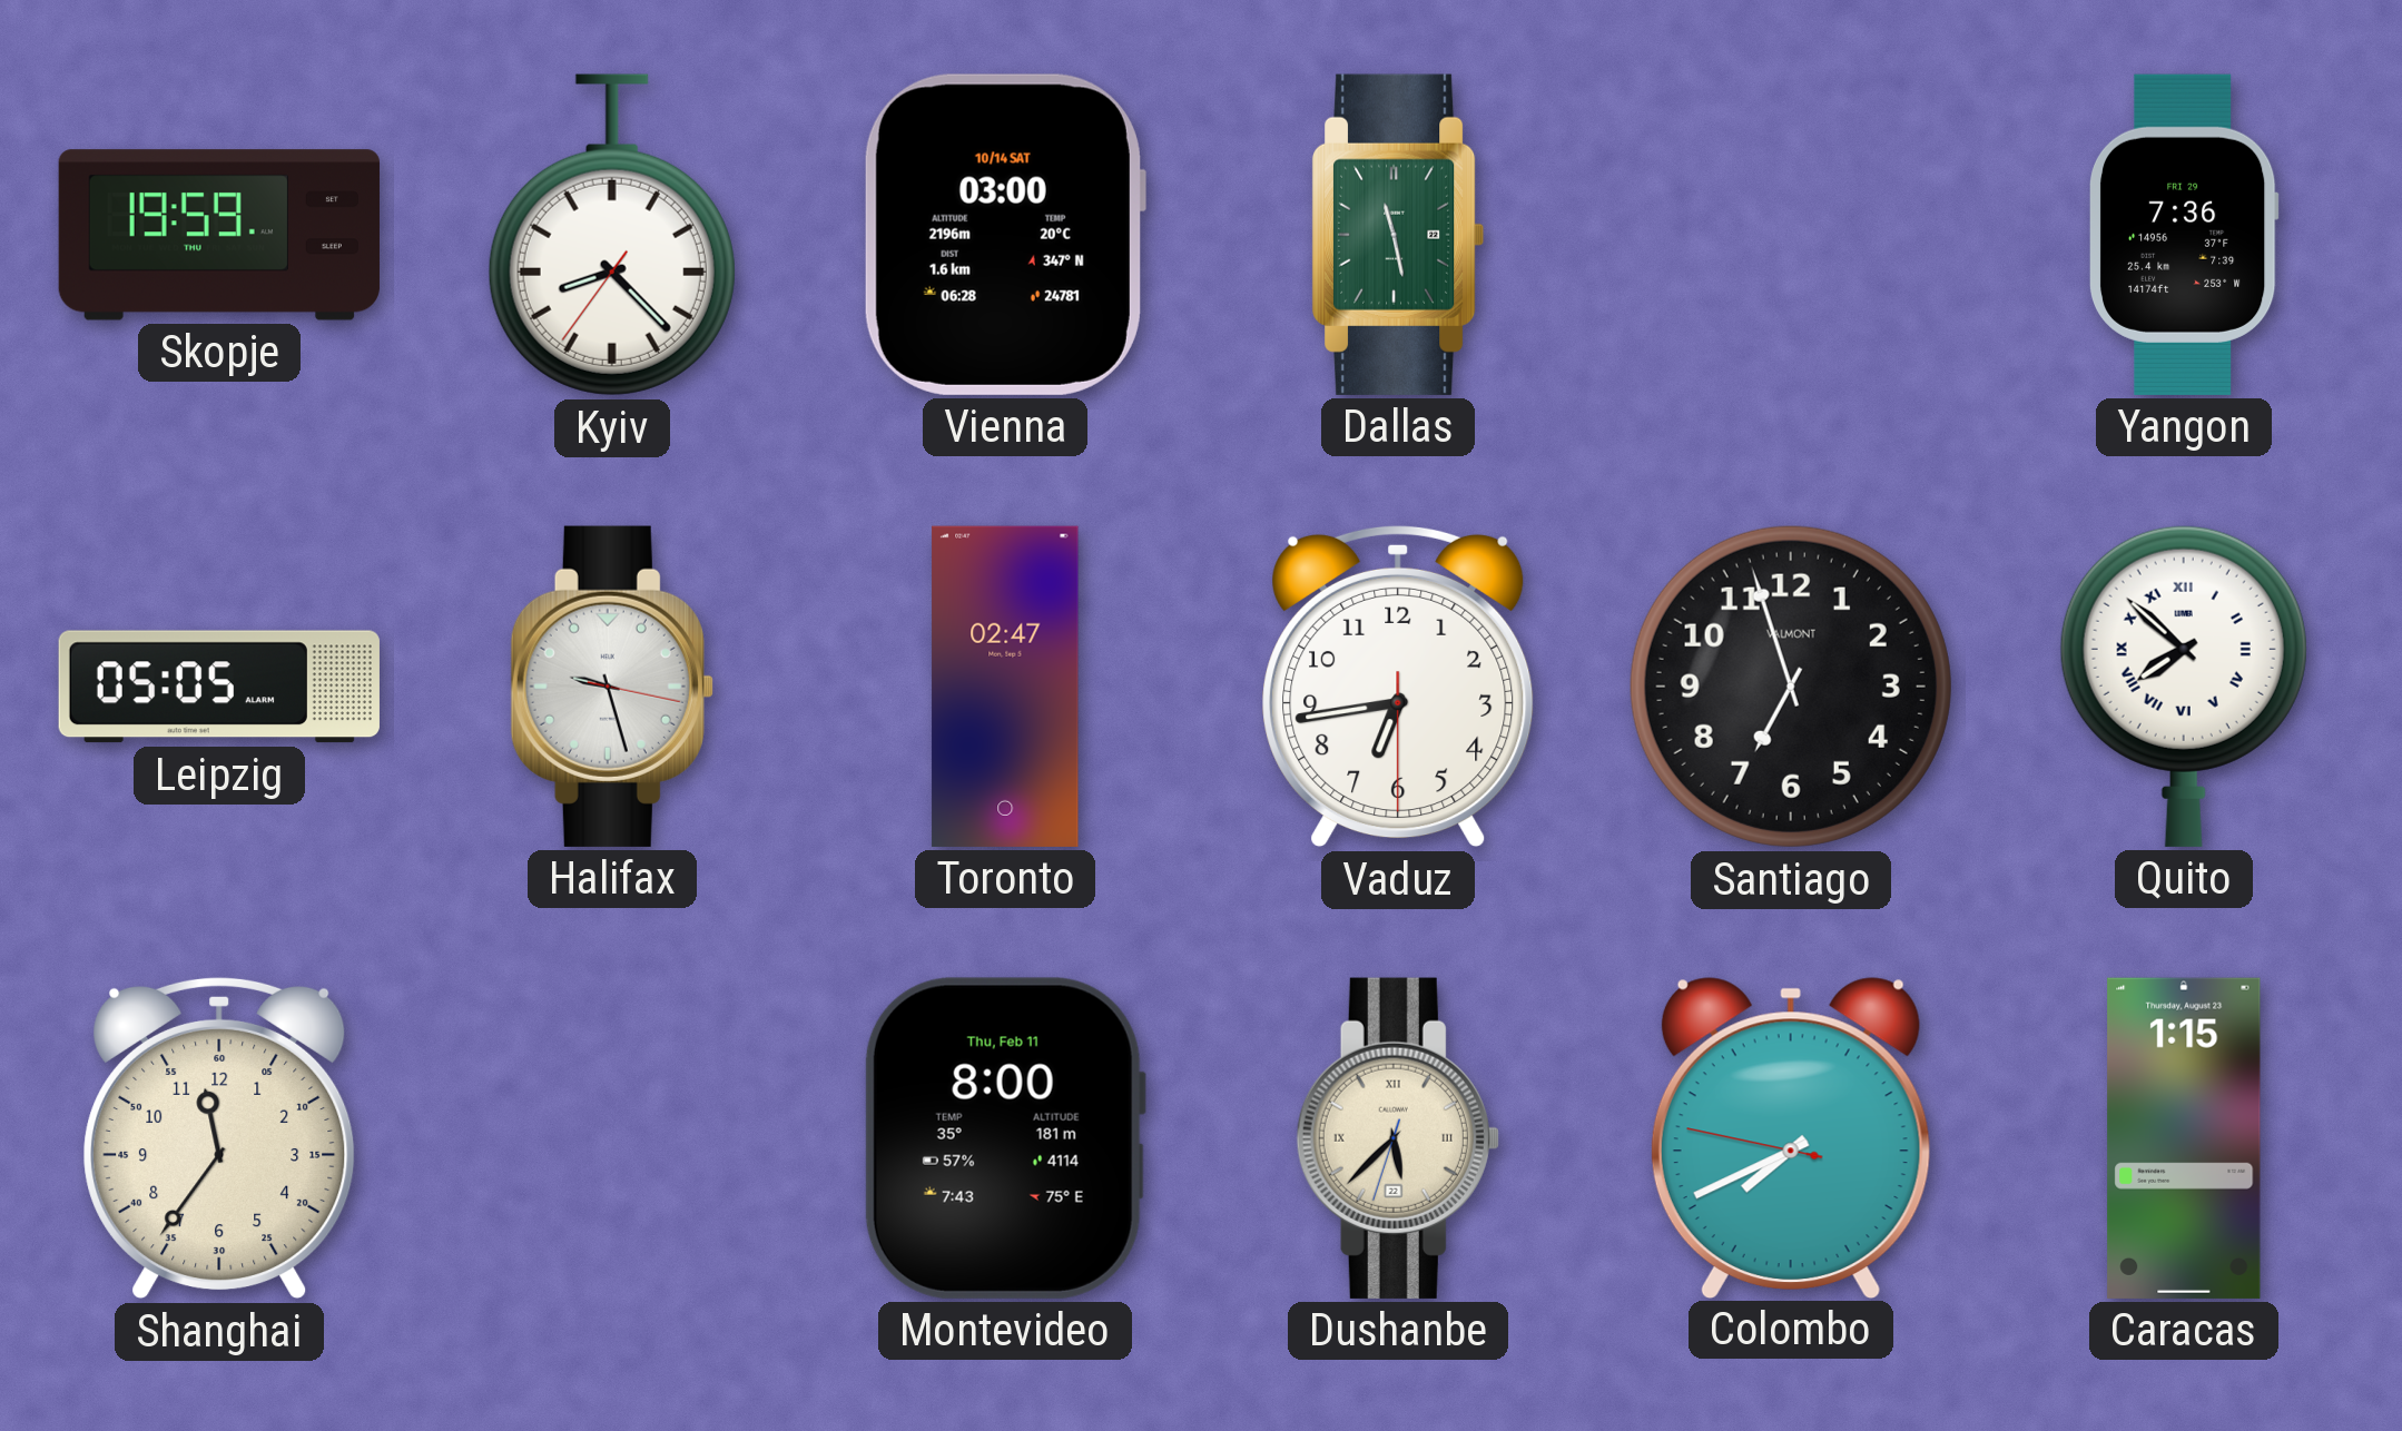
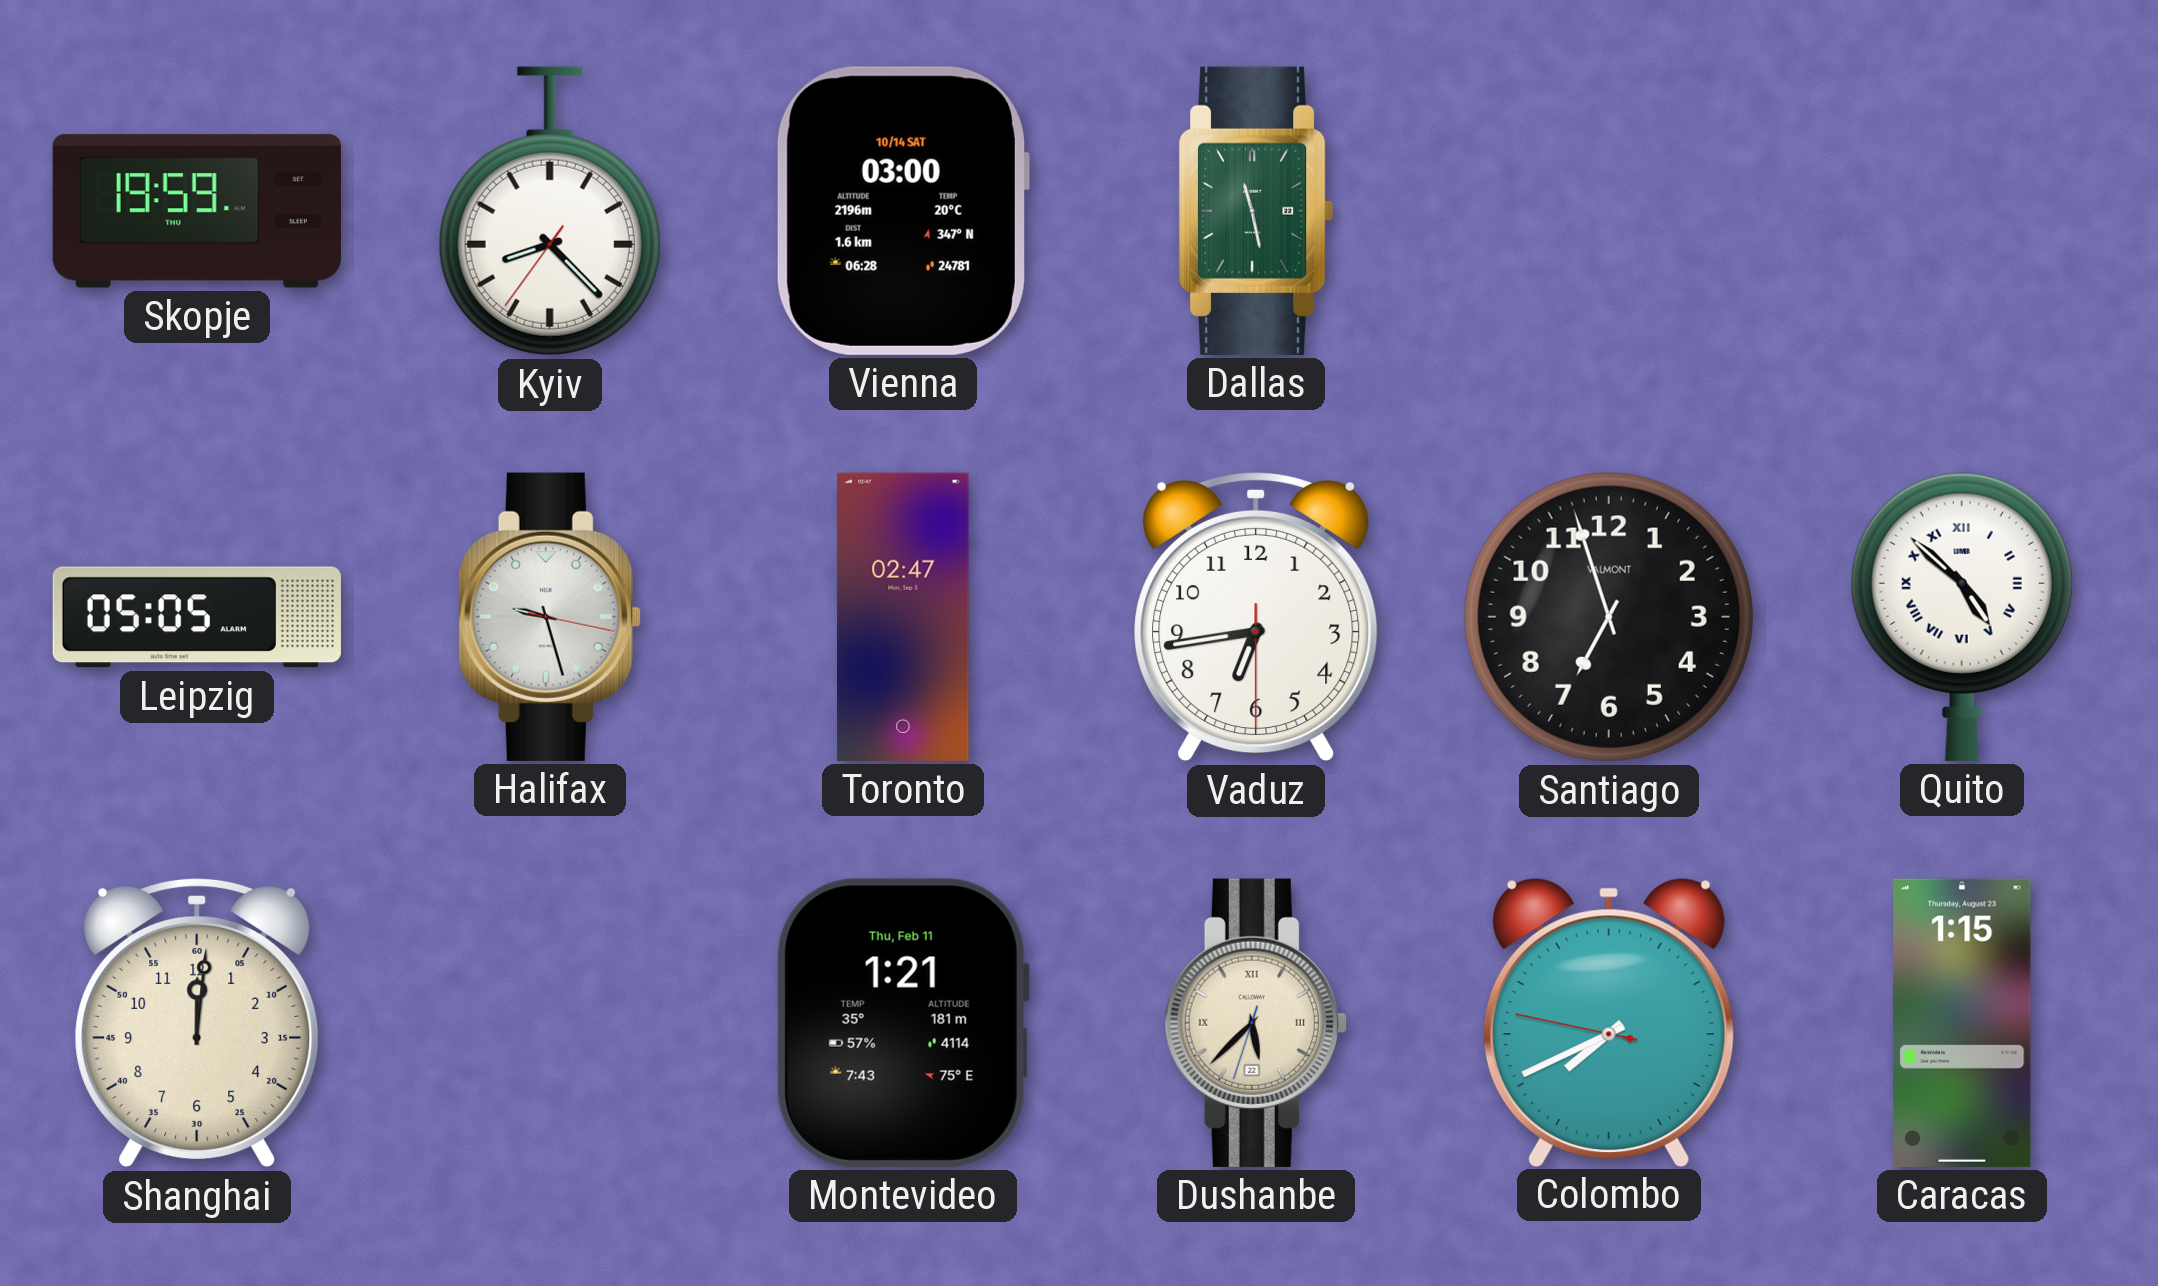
Yangon: 7:36 -> none
Quito: 7:52 -> 4:52
Shanghai: 11:36 -> 12:01
Montevideo: 8:00 -> 1:21
